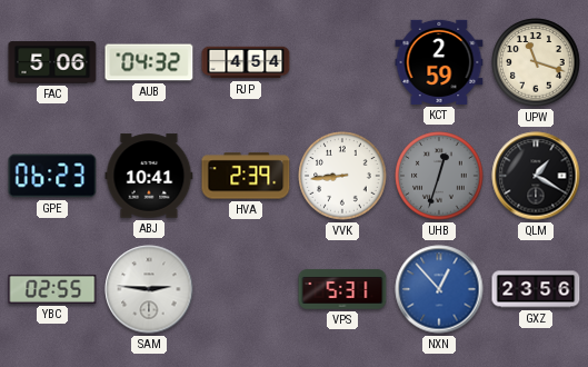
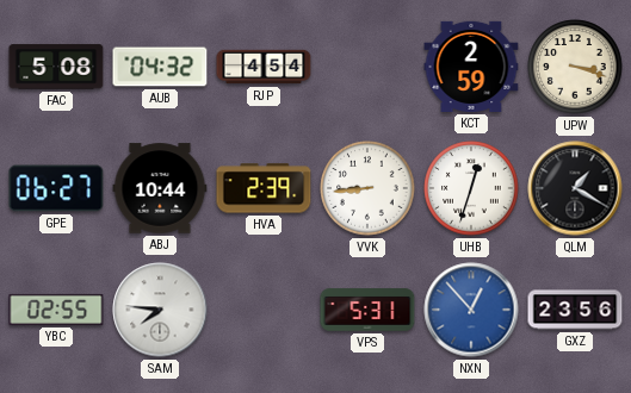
FAC: 5:06 -> 5:08
UPW: 11:18 -> 3:18
GPE: 06:23 -> 06:27
ABJ: 10:41 -> 10:44
UHB dial: grey -> white
SAM: 2:46 -> 7:46
